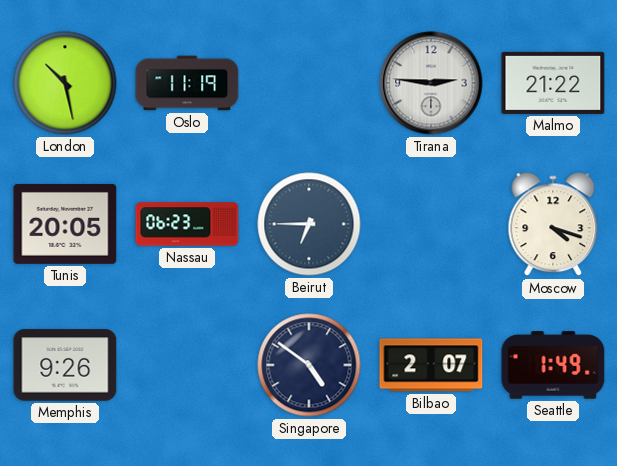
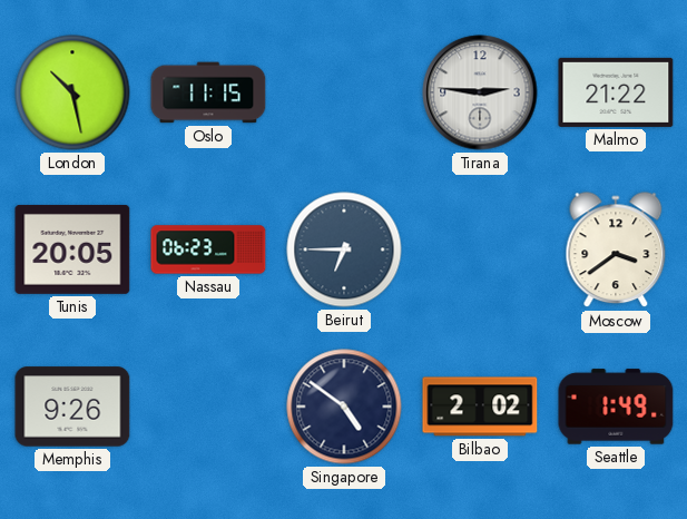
Oslo: 11:19 -> 11:15
Moscow: 4:18 -> 3:39
Bilbao: 2:07 -> 2:02
